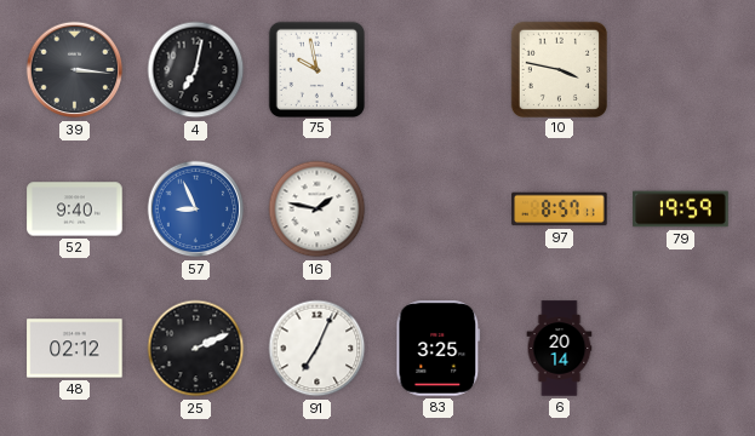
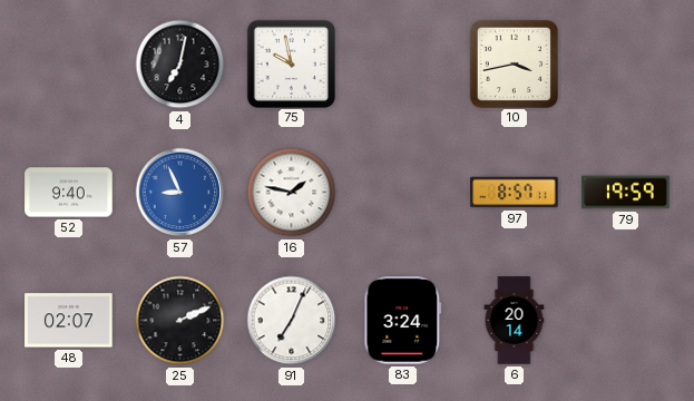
39: 3:16 -> none
10: 3:47 -> 3:43
48: 02:12 -> 02:07
83: 3:25 -> 3:24
